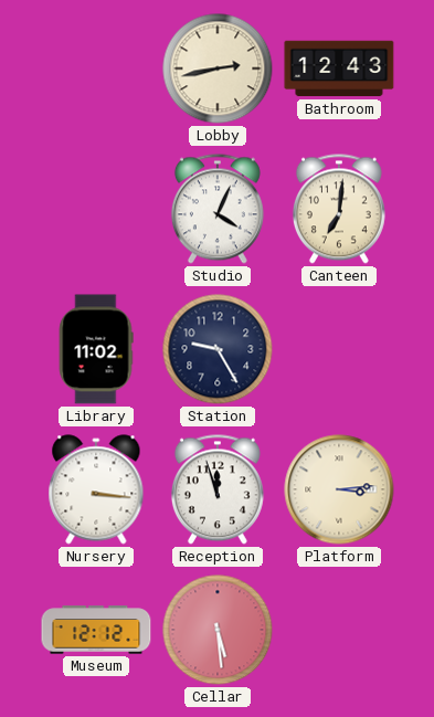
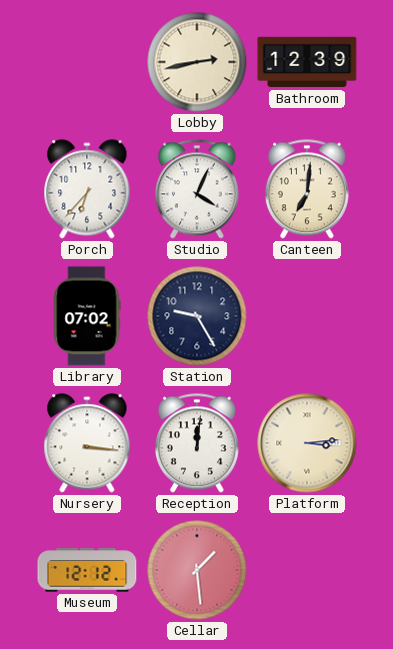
Bathroom: 12:43 -> 12:39
Porch: none -> 6:37
Library: 11:02 -> 07:02
Reception: 11:57 -> 12:01
Cellar: 5:29 -> 1:29
